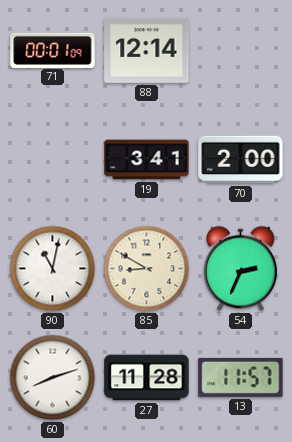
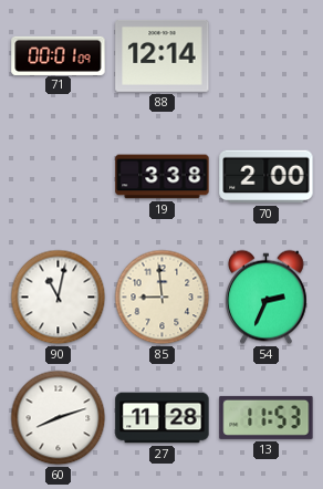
19: 3:41 -> 3:38
85: 8:50 -> 8:59
13: 11:57 -> 11:53
